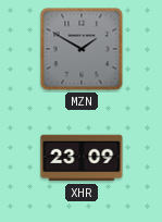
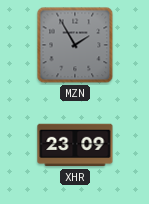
MZN: 1:50 -> 1:55
